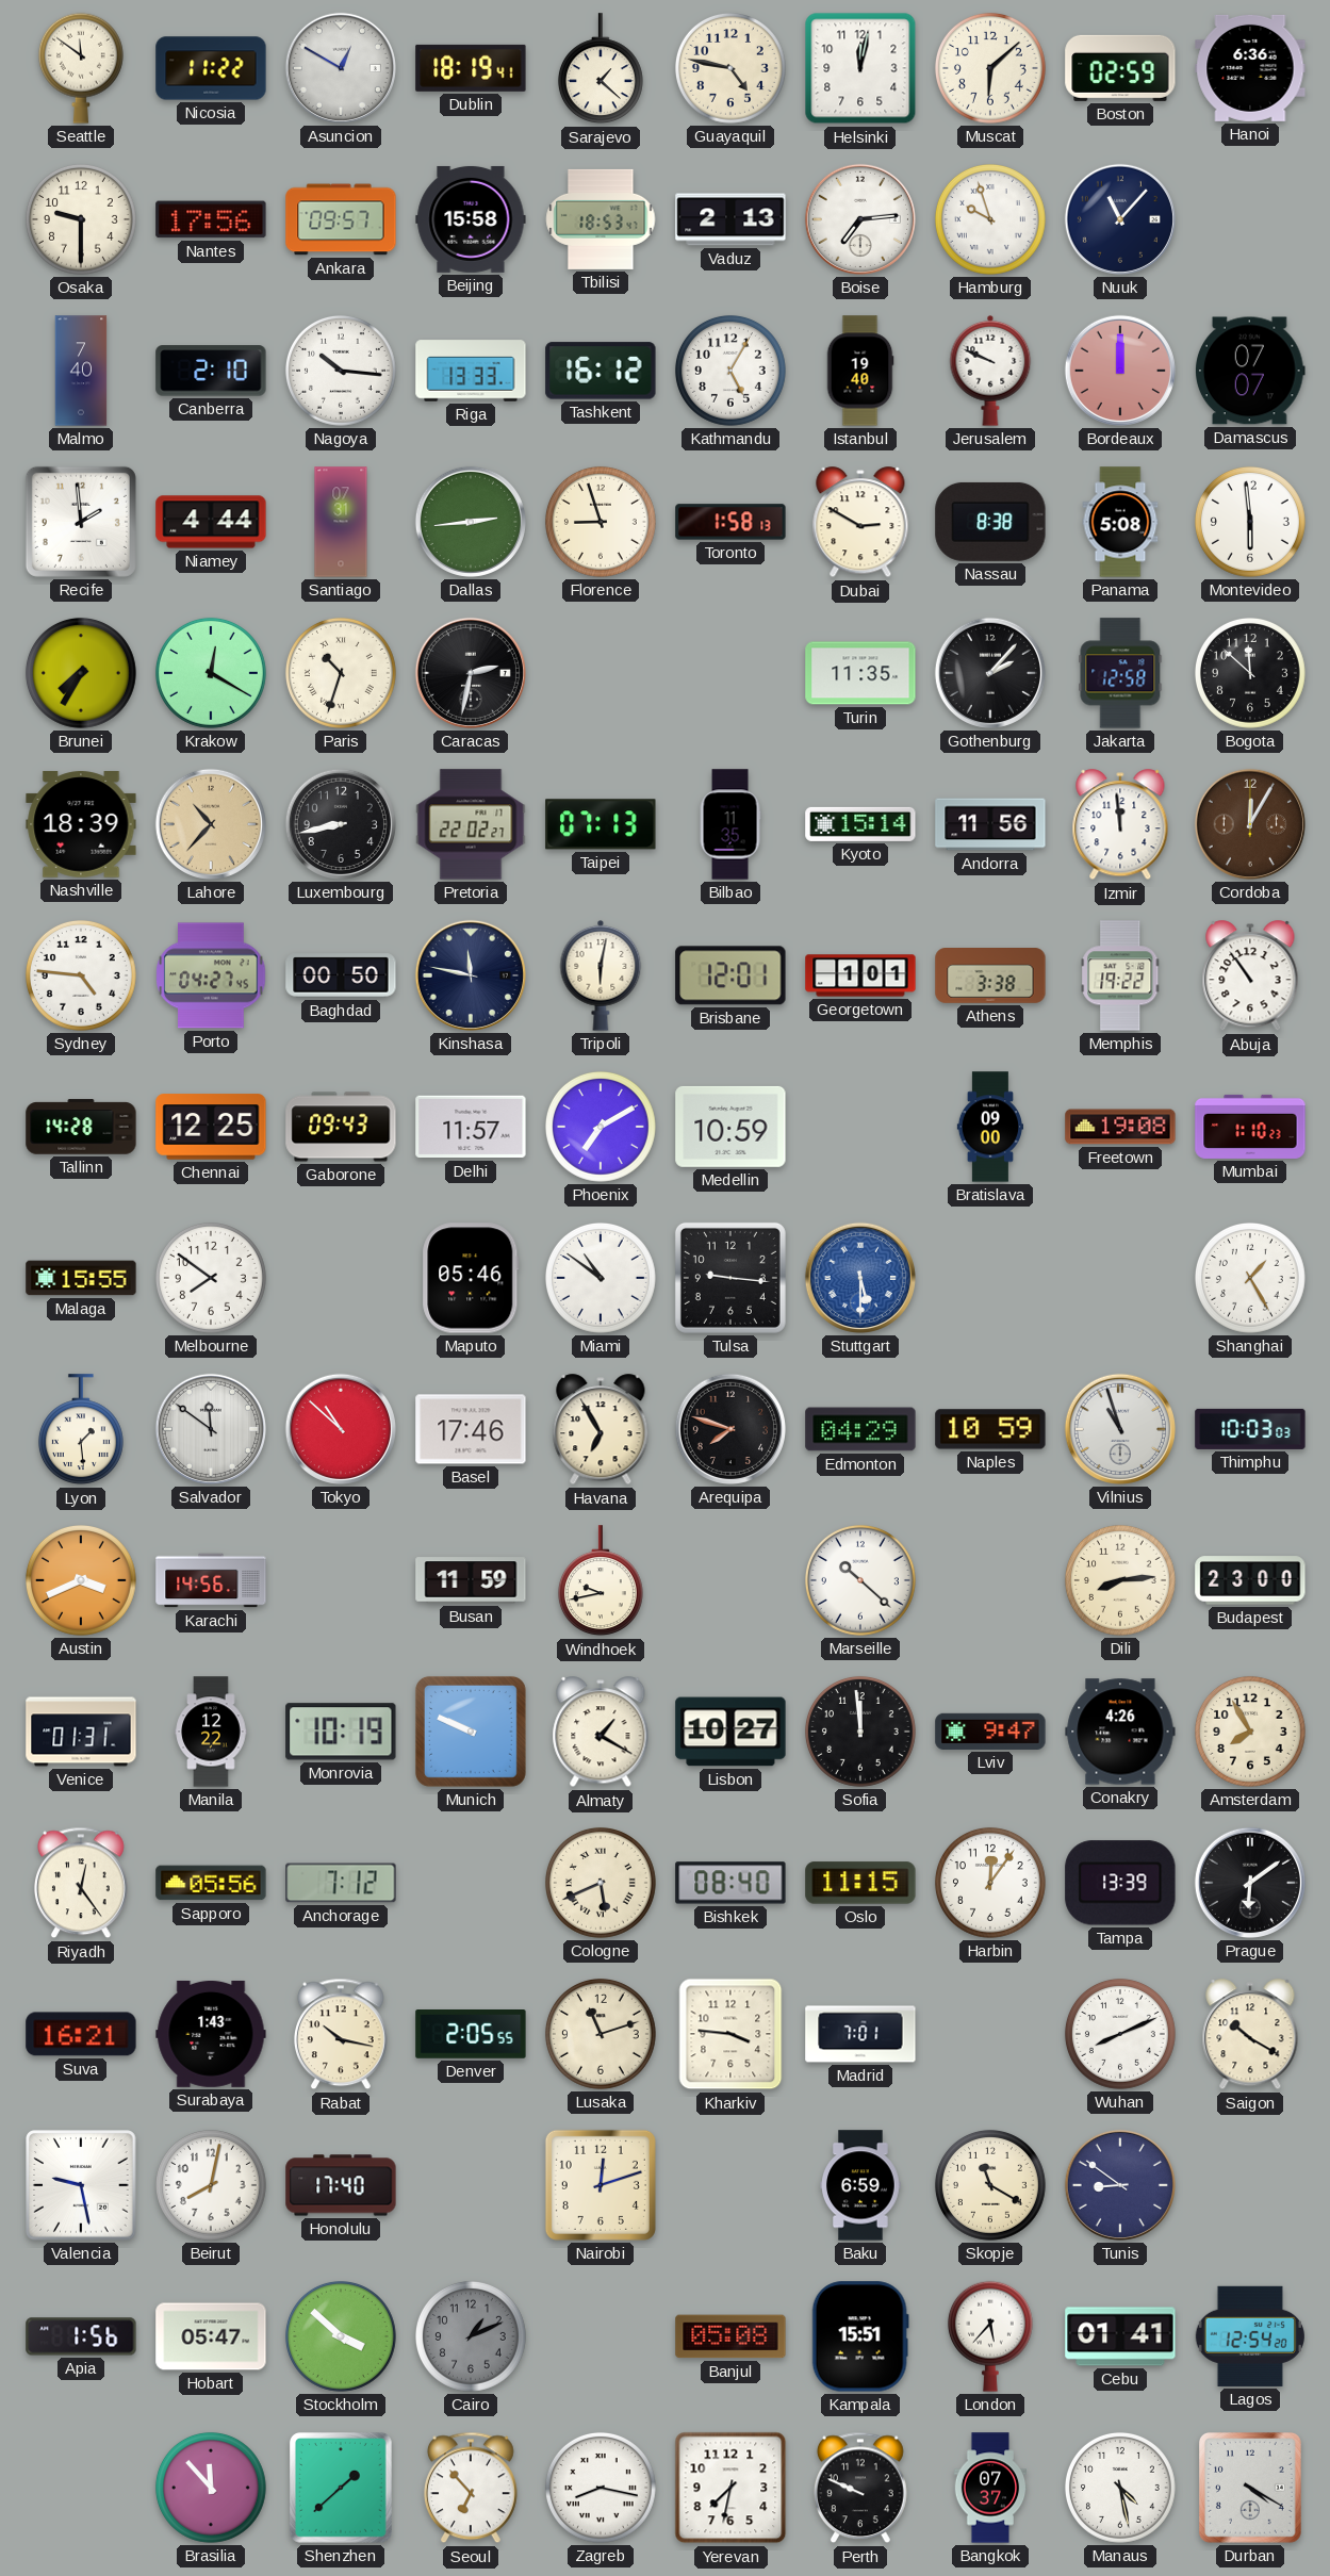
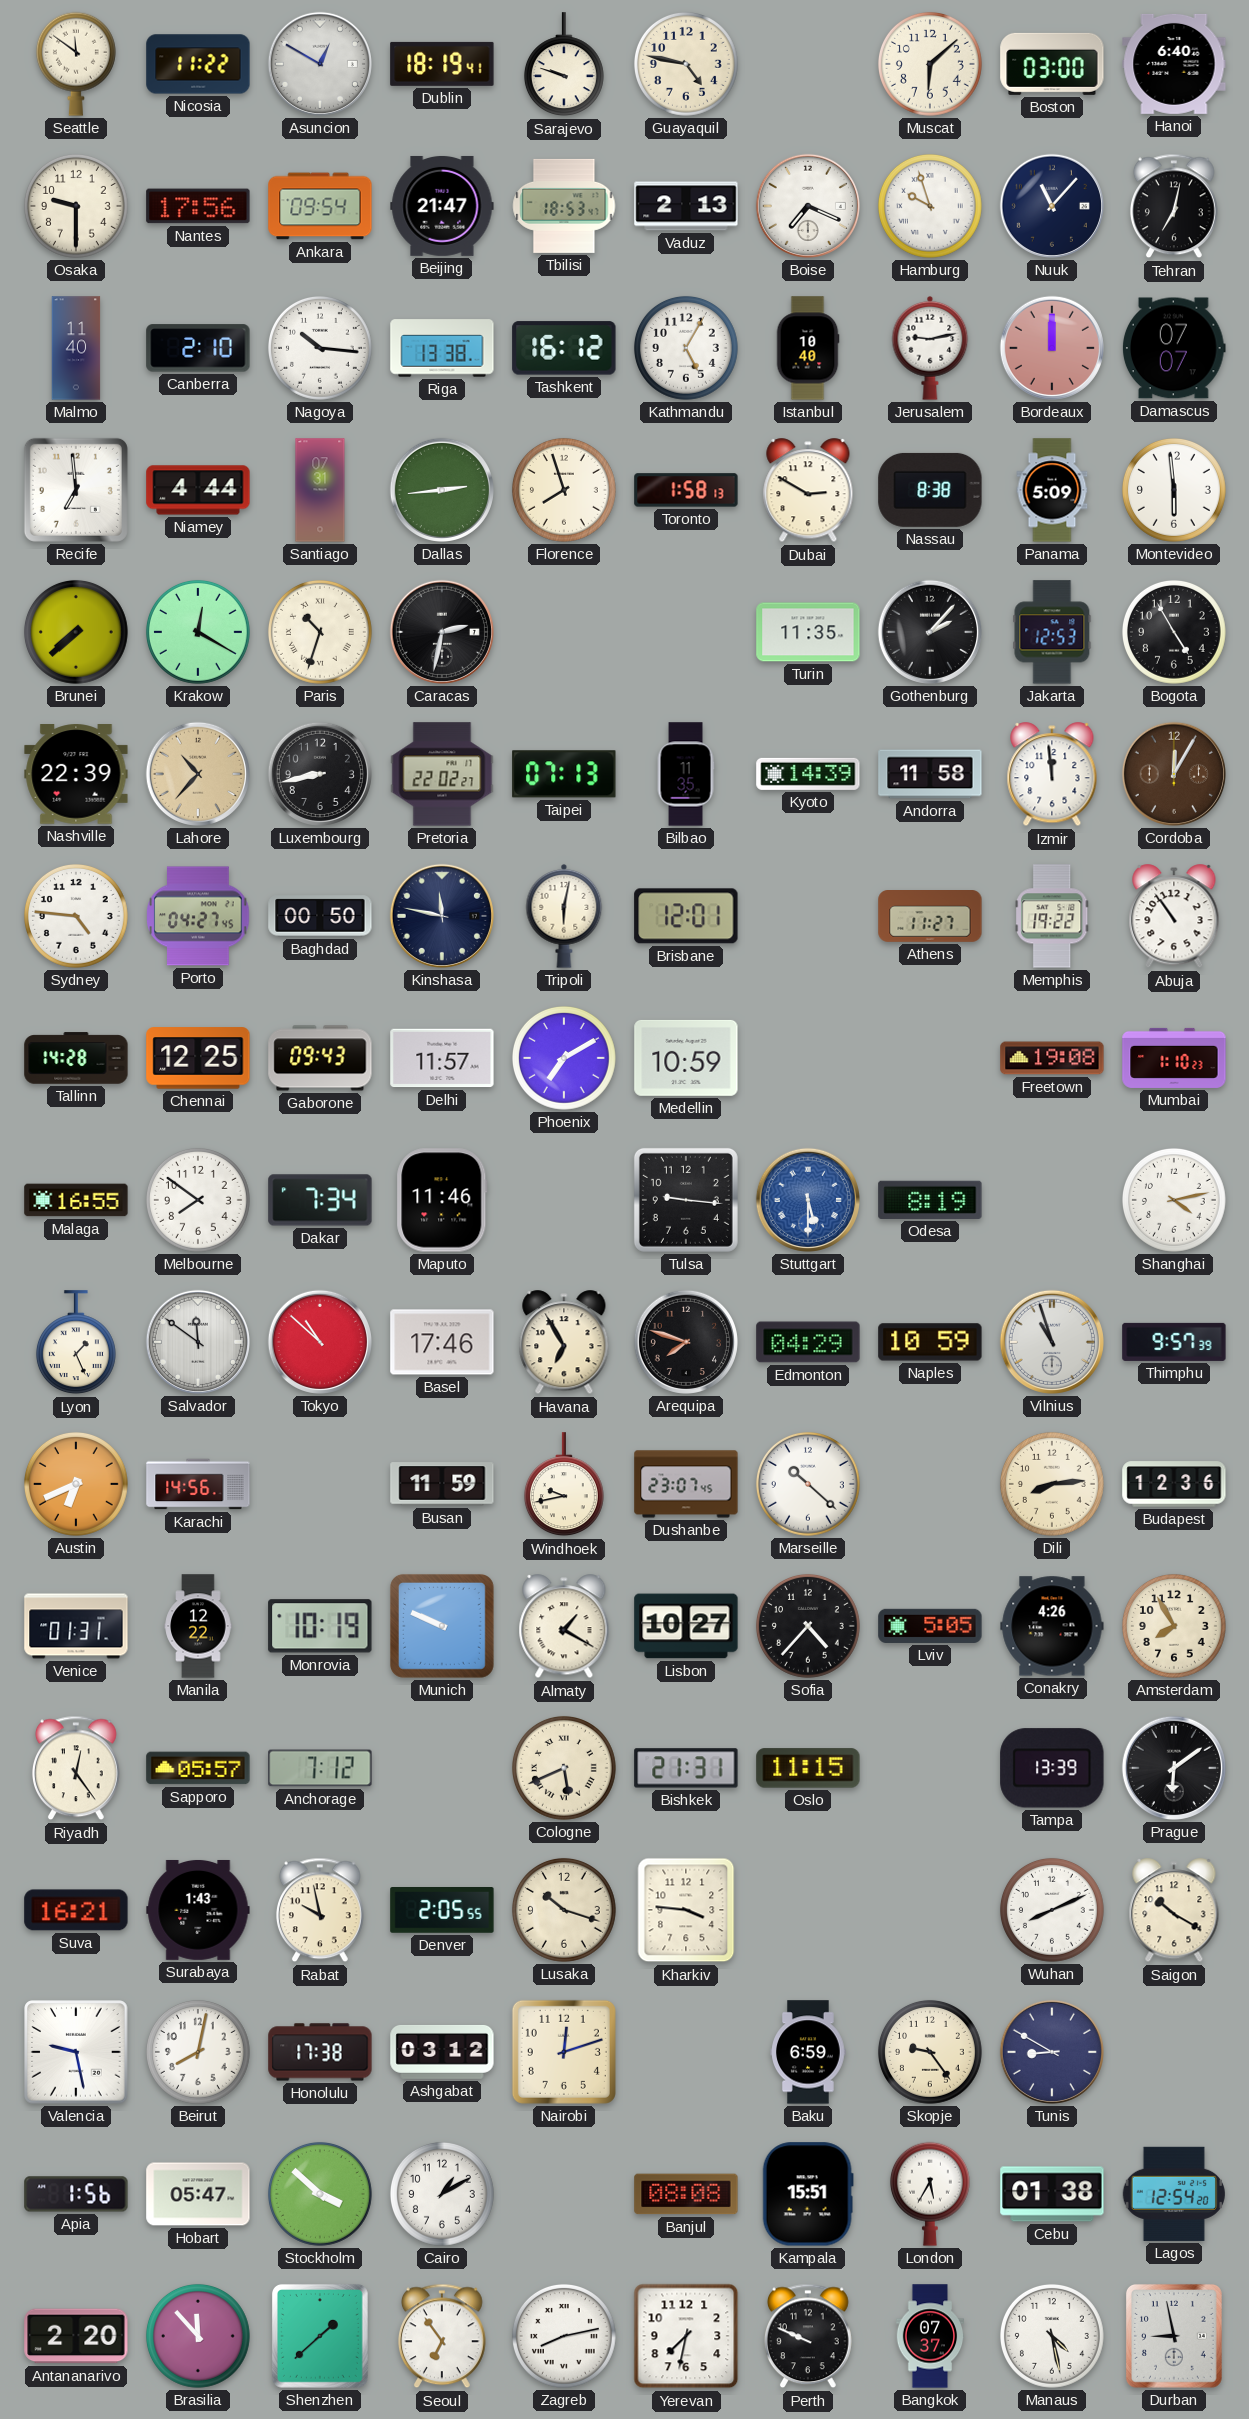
Sarajevo: 1:22 -> 9:48
Helsinki: 12:02 -> none
Boston: 02:59 -> 03:00
Hanoi: 6:36 -> 6:40
Ankara: 09:57 -> 09:54
Beijing: 15:58 -> 21:47
Boise: 7:14 -> 7:19
Tehran: none -> 7:02
Malmo: 7:40 -> 11:40
Riga: 13:33 -> 13:38
Istanbul: 19:40 -> 10:40
Jerusalem: 9:49 -> 9:13
Recife: 1:59 -> 6:59
Florence: 8:57 -> 7:57
Panama: 5:08 -> 5:09
Brunei: 7:35 -> 7:38
Jakarta: 12:58 -> 12:53
Bogota: 11:52 -> 4:55
Nashville: 18:39 -> 22:39
Kyoto: 15:14 -> 14:39
Andorra: 11:56 -> 11:58
Georgetown: 1:01 -> none
Athens: 3:38 -> 11:27
Bratislava: 09:00 -> none
Malaga: 15:55 -> 16:55
Dakar: none -> 7:34
Maputo: 05:46 -> 11:46
Miami: 10:51 -> none
Odesa: none -> 8:19
Shanghai: 1:25 -> 4:13
Lyon: 1:29 -> 1:26
Thimphu: 10:03 -> 9:57
Austin: 3:41 -> 6:41
Dushanbe: none -> 23:07
Budapest: 23:00 -> 12:36
Sofia: 11:59 -> 4:37
Lviv: 9:47 -> 5:05
Sapporo: 05:56 -> 05:57
Bishkek: 08:40 -> 21:31
Harbin: 12:06 -> none
Rabat: 10:17 -> 9:58
Lusaka: 11:12 -> 10:18
Madrid: 7:01 -> none
Honolulu: 17:40 -> 17:38
Ashgabat: none -> 03:12
Skopje: 11:20 -> 9:24
Tunis: 8:51 -> 8:50
Cairo: 1:11 -> 1:10
Cairo dial: grey -> white
Banjul: 05:08 -> 08:08
London: 5:37 -> 5:35
Cebu: 01:41 -> 01:38
Antananarivo: none -> 2:20
Seoul: 6:53 -> 6:54
Zagreb: 8:17 -> 8:13
Durban: 4:20 -> 8:58
